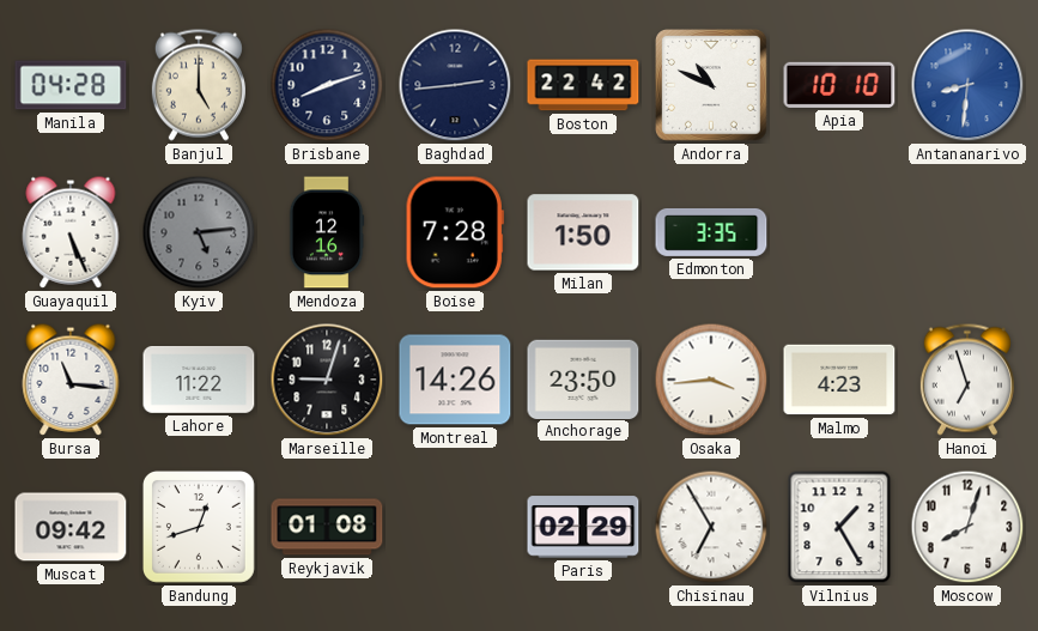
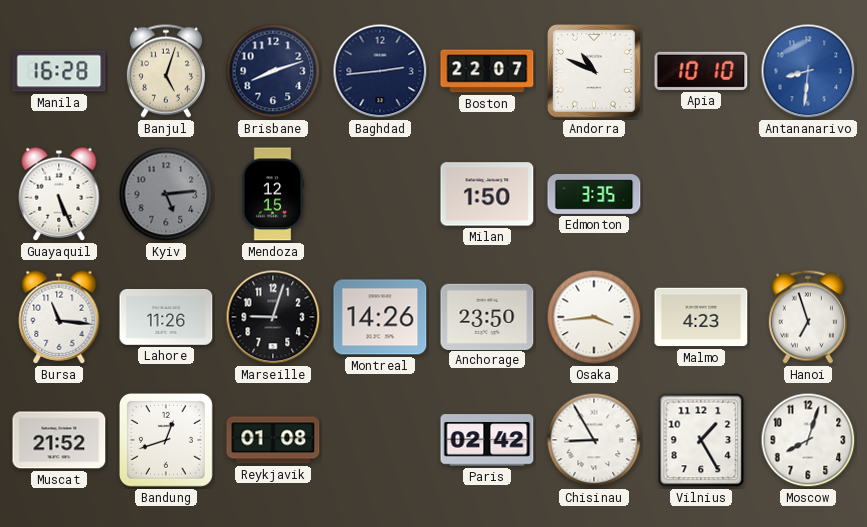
Manila: 04:28 -> 16:28
Banjul: 5:00 -> 5:03
Boston: 22:42 -> 22:07
Mendoza: 12:16 -> 12:15
Boise: 7:28 -> none
Lahore: 11:22 -> 11:26
Muscat: 09:42 -> 21:52
Paris: 02:29 -> 02:42
Chisinau: 6:55 -> 8:55
